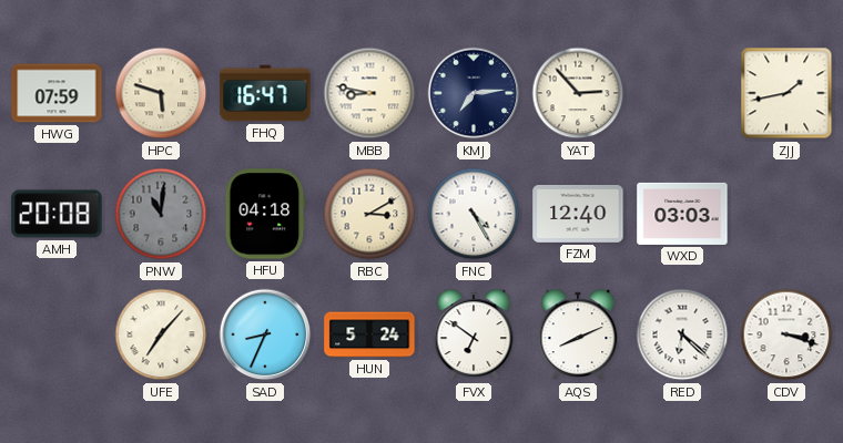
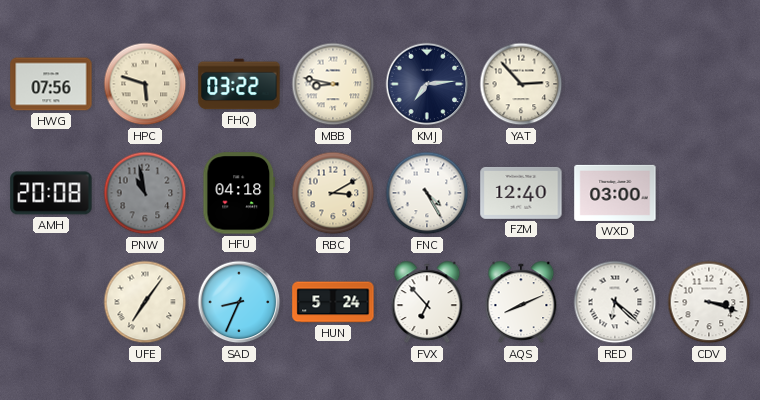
HWG: 07:59 -> 07:56
FHQ: 16:47 -> 03:22
ZJJ: 1:43 -> none
PNW: 11:01 -> 10:58
WXD: 03:03 -> 03:00
UFE: 7:07 -> 7:06
FVX: 6:51 -> 6:53
